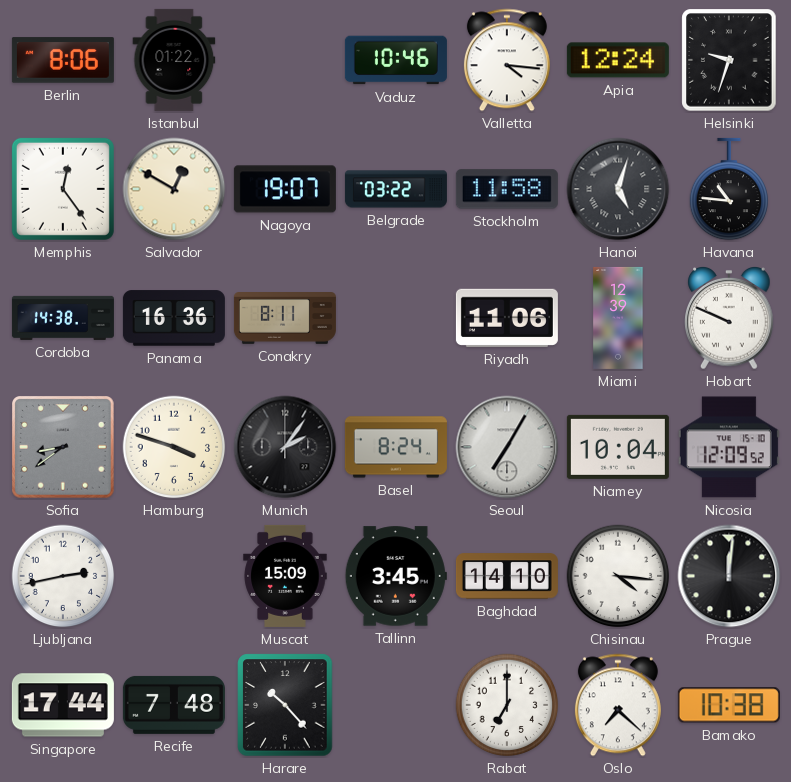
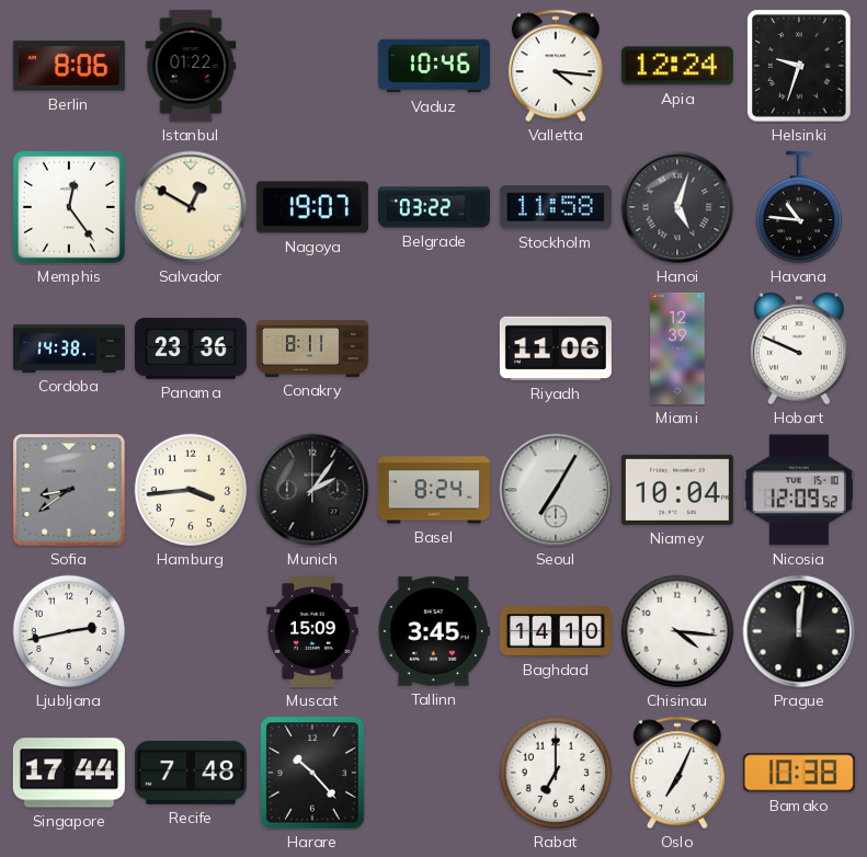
Panama: 16:36 -> 23:36
Hamburg: 3:48 -> 3:44
Oslo: 7:22 -> 7:04
